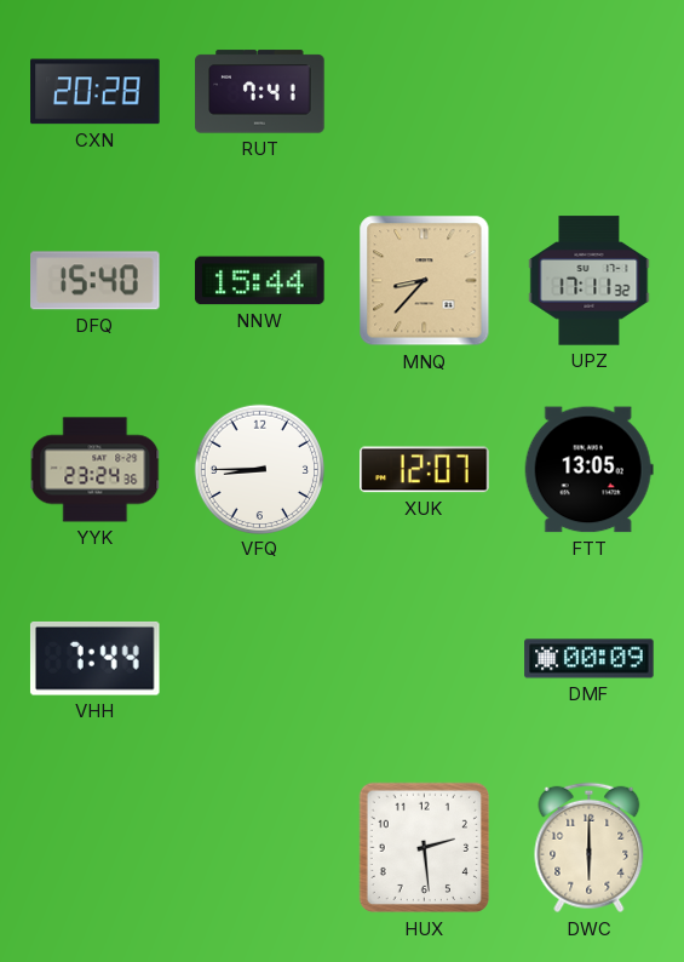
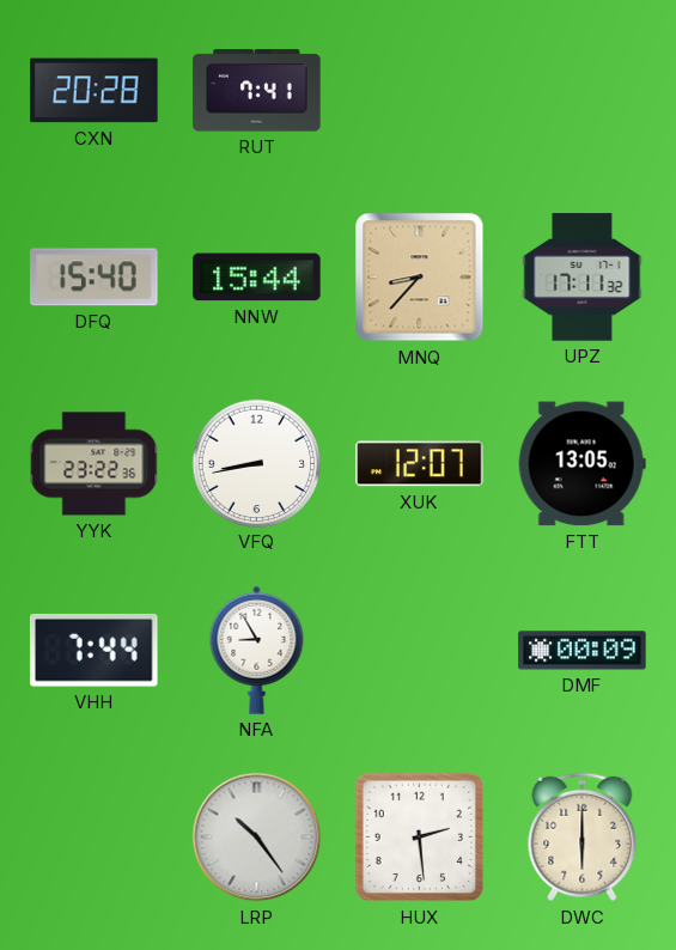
YYK: 23:24 -> 23:22
VFQ: 8:45 -> 8:43
NFA: none -> 8:55
LRP: none -> 10:24
